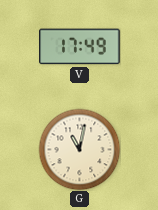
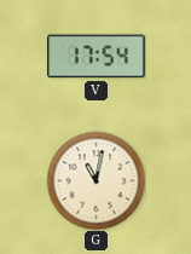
V: 17:49 -> 17:54
